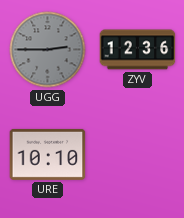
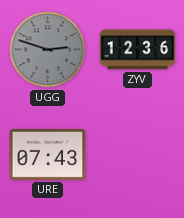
UGG: 2:45 -> 2:48
URE: 10:10 -> 07:43
